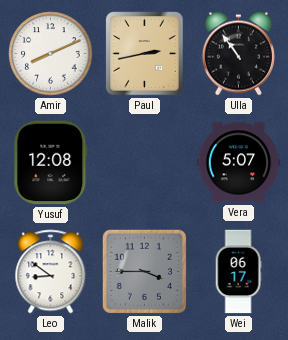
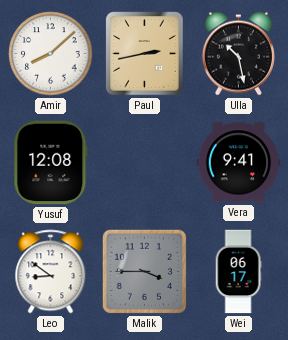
Amir: 8:11 -> 8:08
Ulla: 10:54 -> 10:28
Vera: 5:07 -> 9:41
